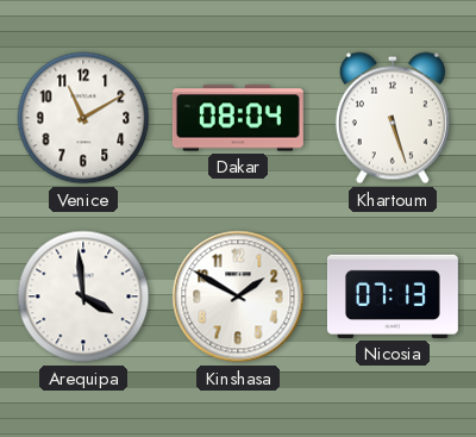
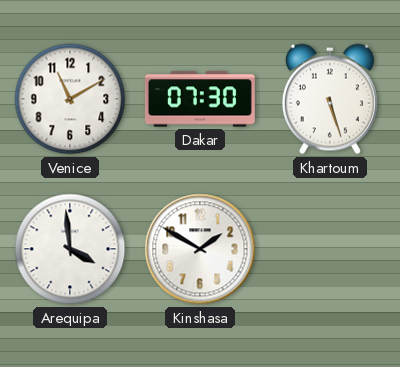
Dakar: 08:04 -> 07:30
Nicosia: 07:13 -> none
